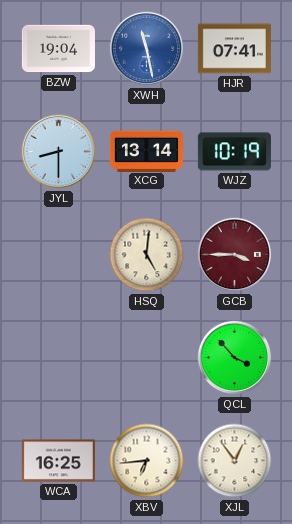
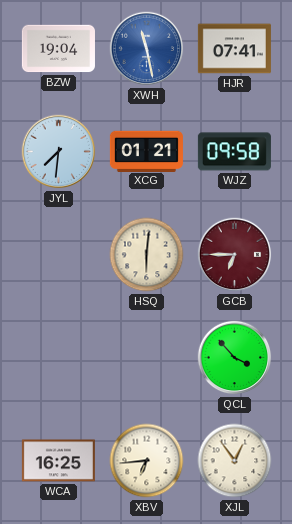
JYL: 8:30 -> 7:31
XCG: 13:14 -> 01:21
WJZ: 10:19 -> 09:58
HSQ: 5:01 -> 6:01
GCB: 3:45 -> 6:45
